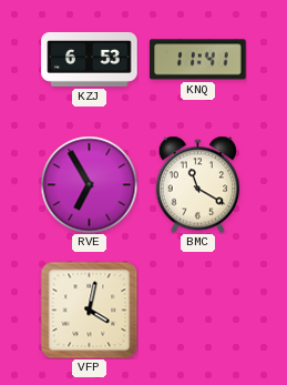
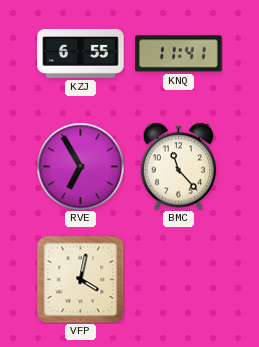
KZJ: 6:53 -> 6:55
BMC: 11:20 -> 11:23
